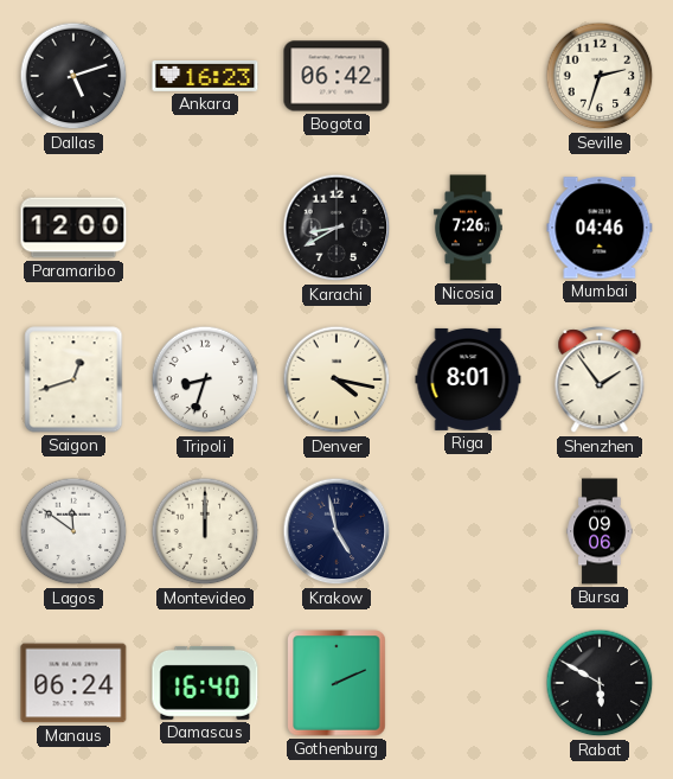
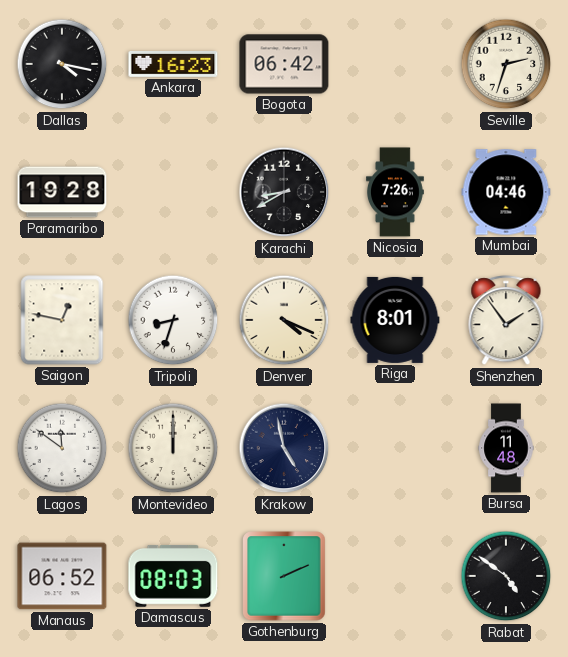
Dallas: 5:12 -> 4:17
Paramaribo: 12:00 -> 19:28
Saigon: 12:42 -> 12:47
Denver: 4:17 -> 4:19
Bursa: 09:06 -> 11:48
Manaus: 06:24 -> 06:52
Damascus: 16:40 -> 08:03
Rabat: 5:50 -> 4:51
